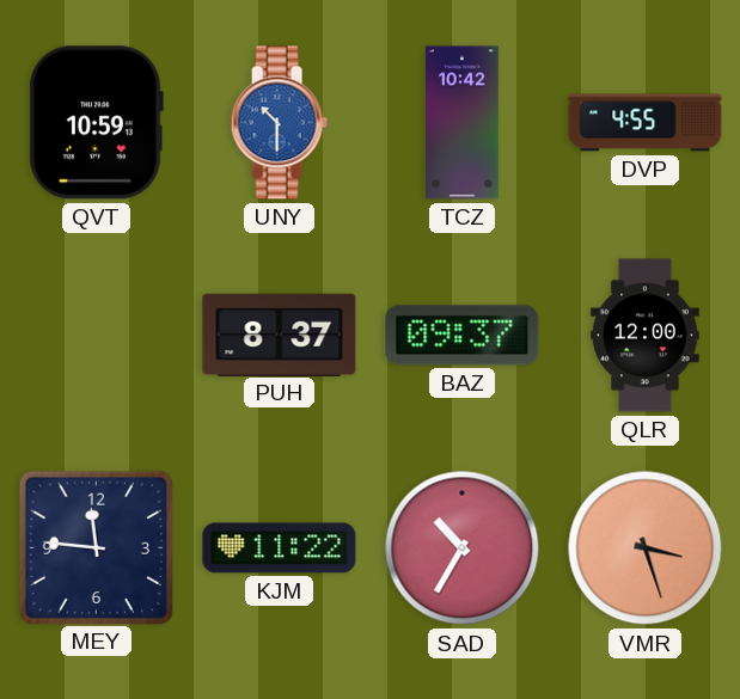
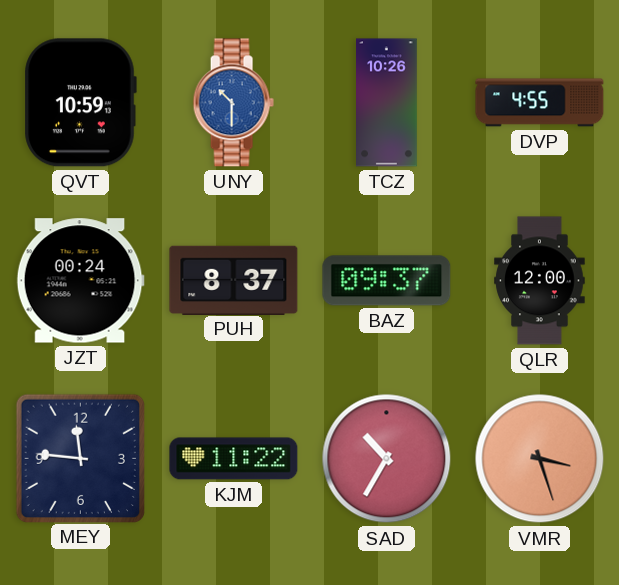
TCZ: 10:42 -> 10:26
JZT: none -> 00:24
